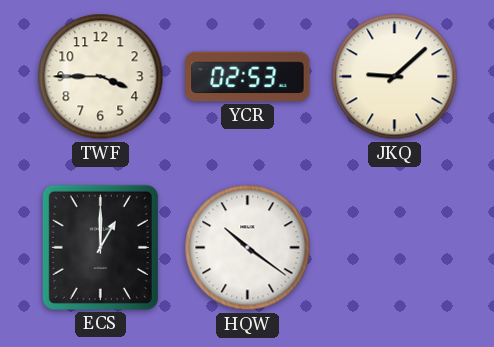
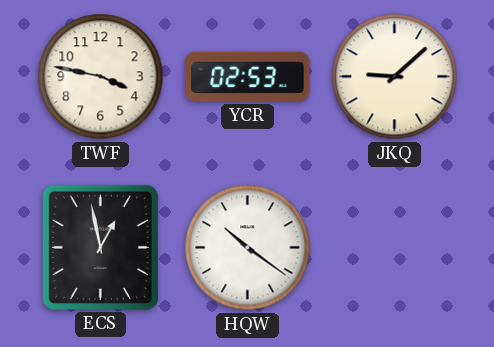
TWF: 3:45 -> 3:47
ECS: 1:00 -> 12:58
